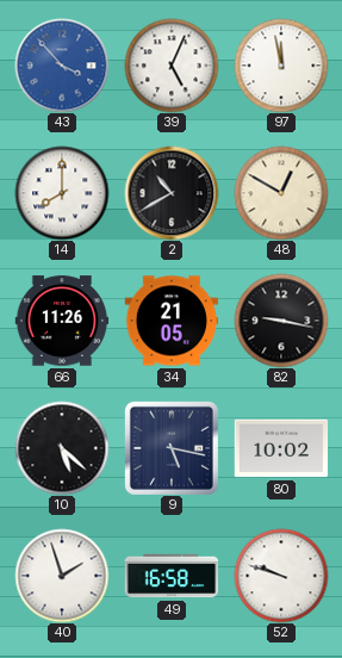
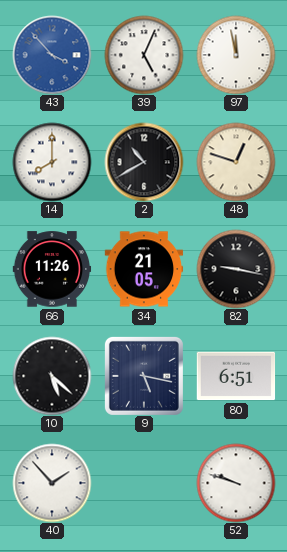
48: 12:50 -> 12:48
80: 10:02 -> 6:51
40: 1:57 -> 1:53
49: 16:58 -> none
